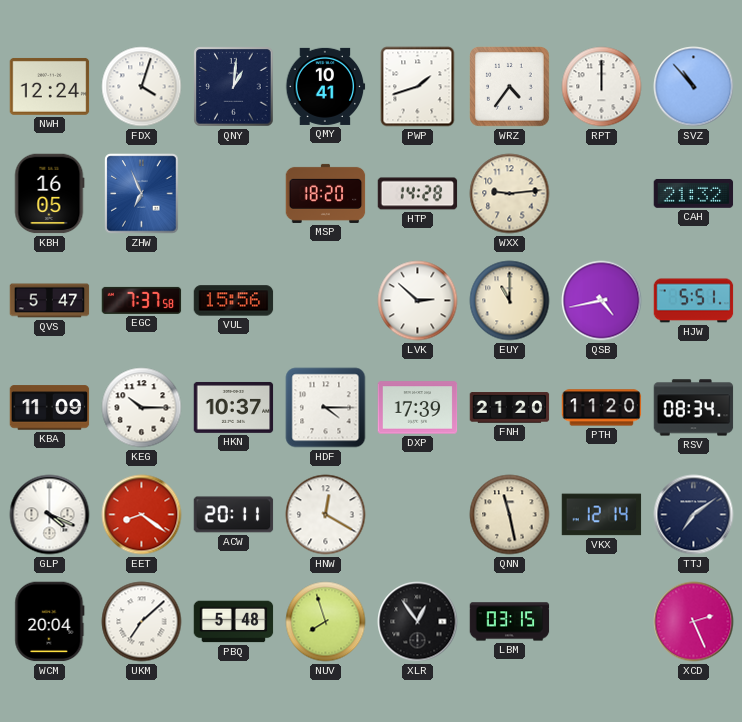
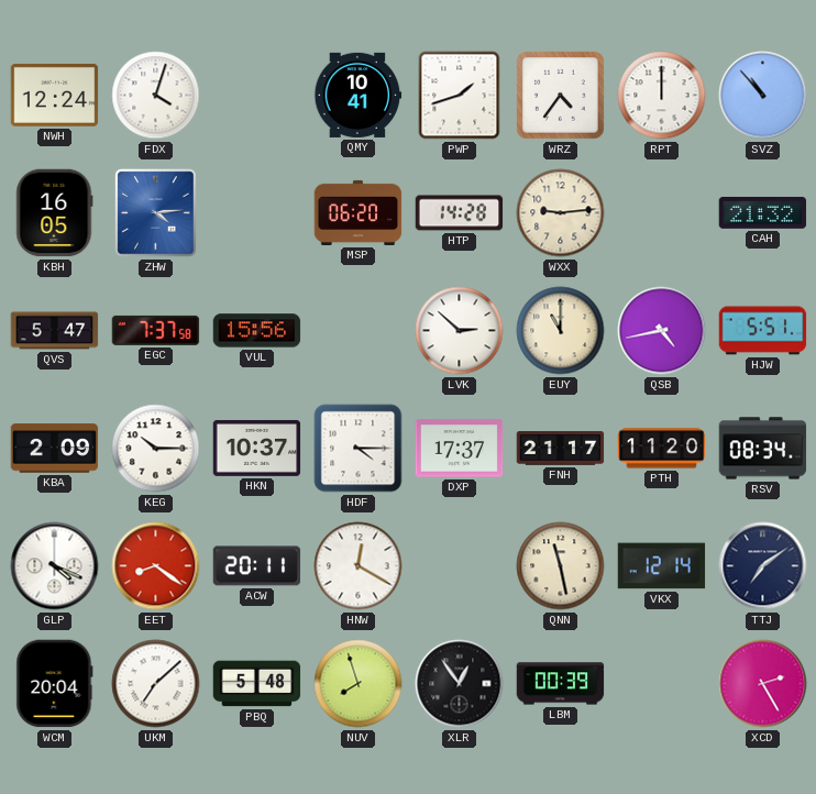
QNY: 1:01 -> none
ZHW: 6:56 -> 4:14
MSP: 18:20 -> 06:20
KBA: 11:09 -> 2:09
DXP: 17:39 -> 17:37
FNH: 21:20 -> 21:17
LBM: 03:15 -> 00:39
XCD: 2:26 -> 2:25
